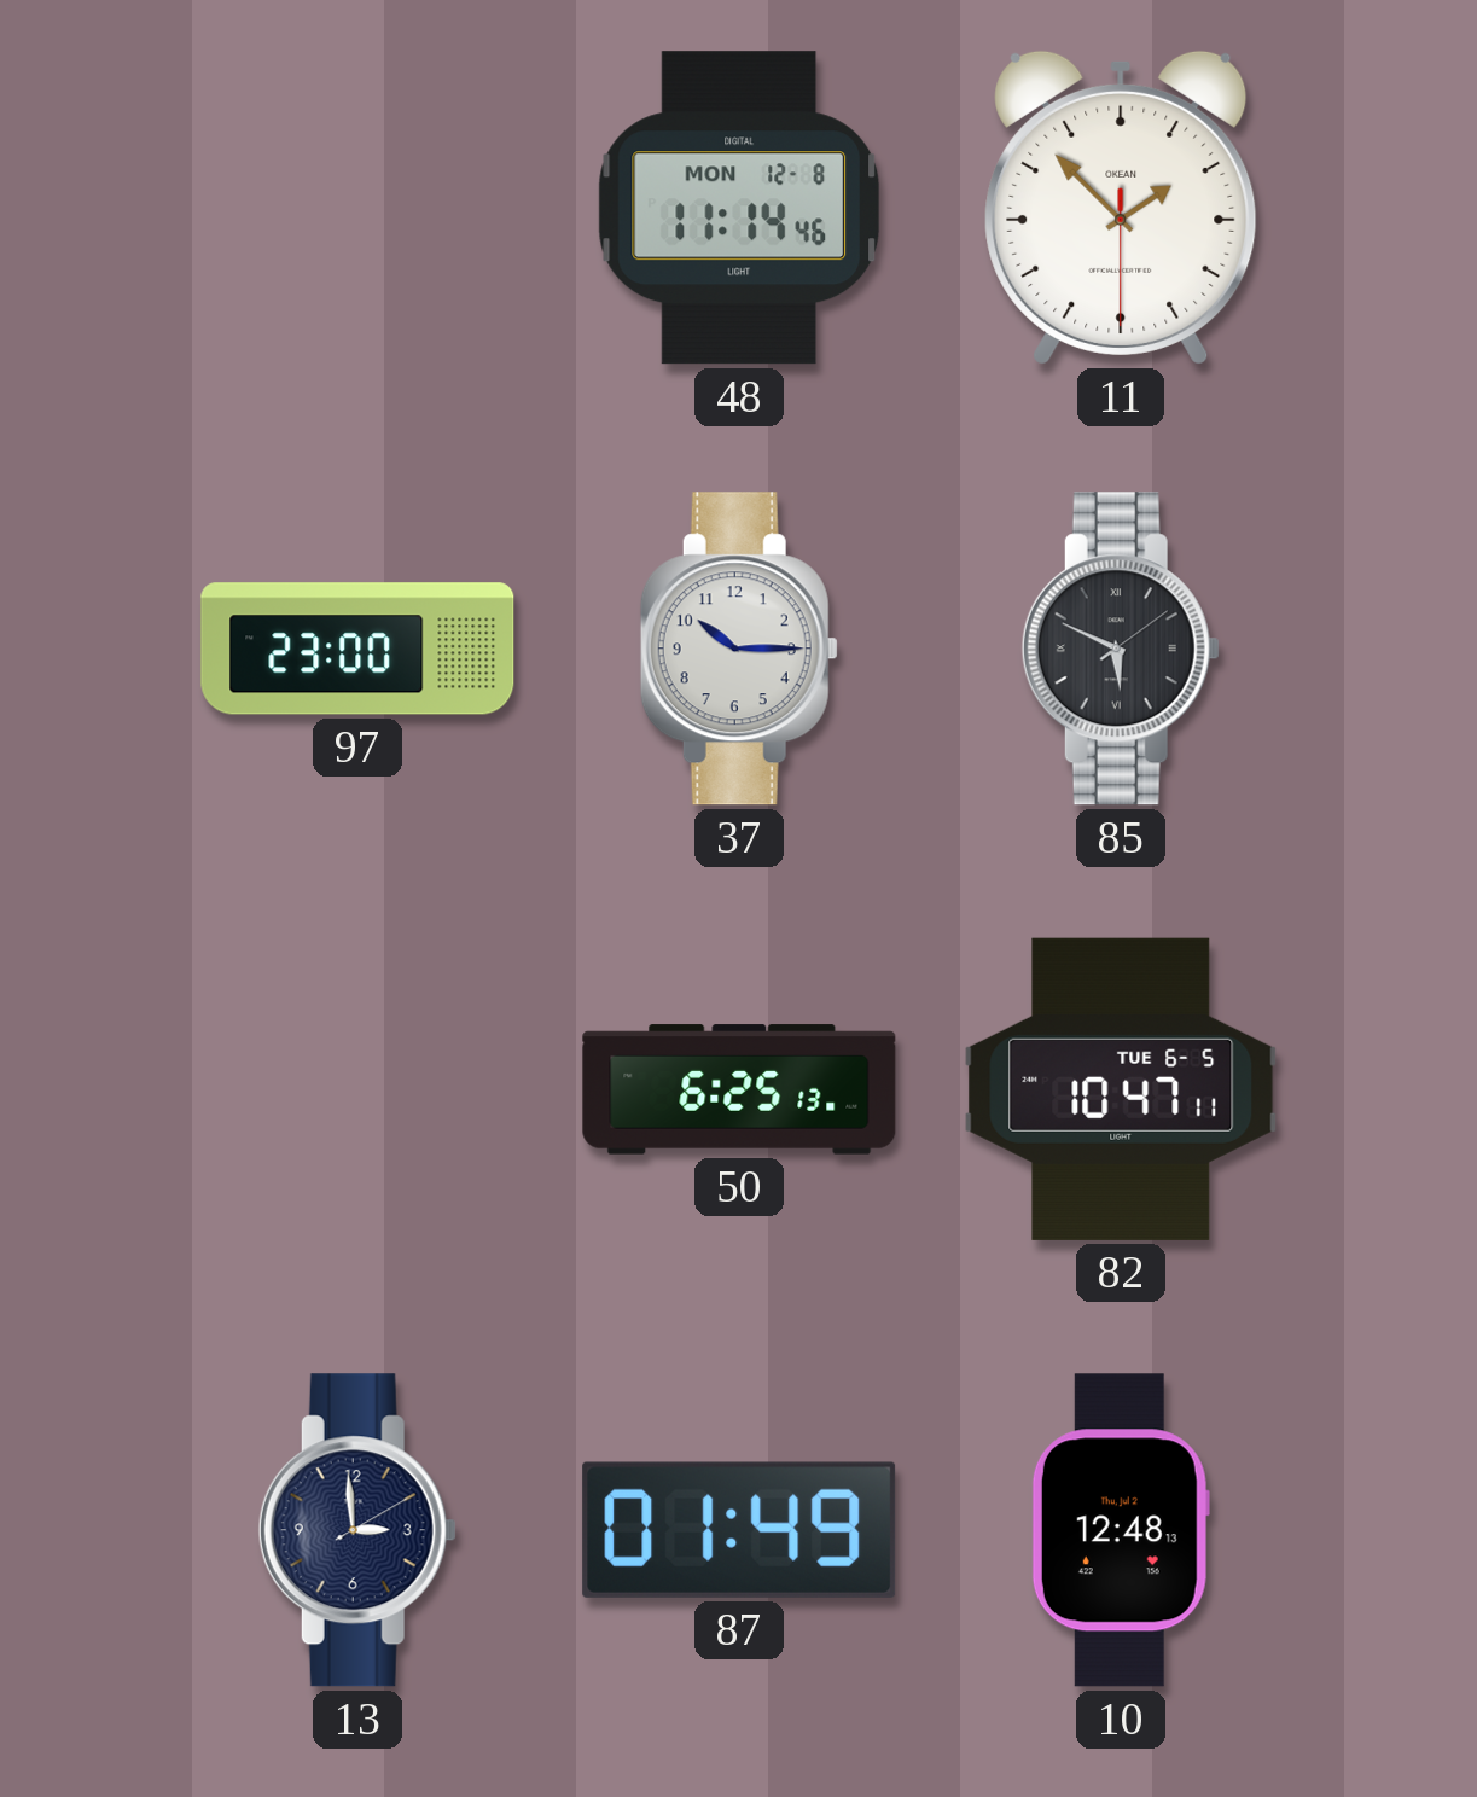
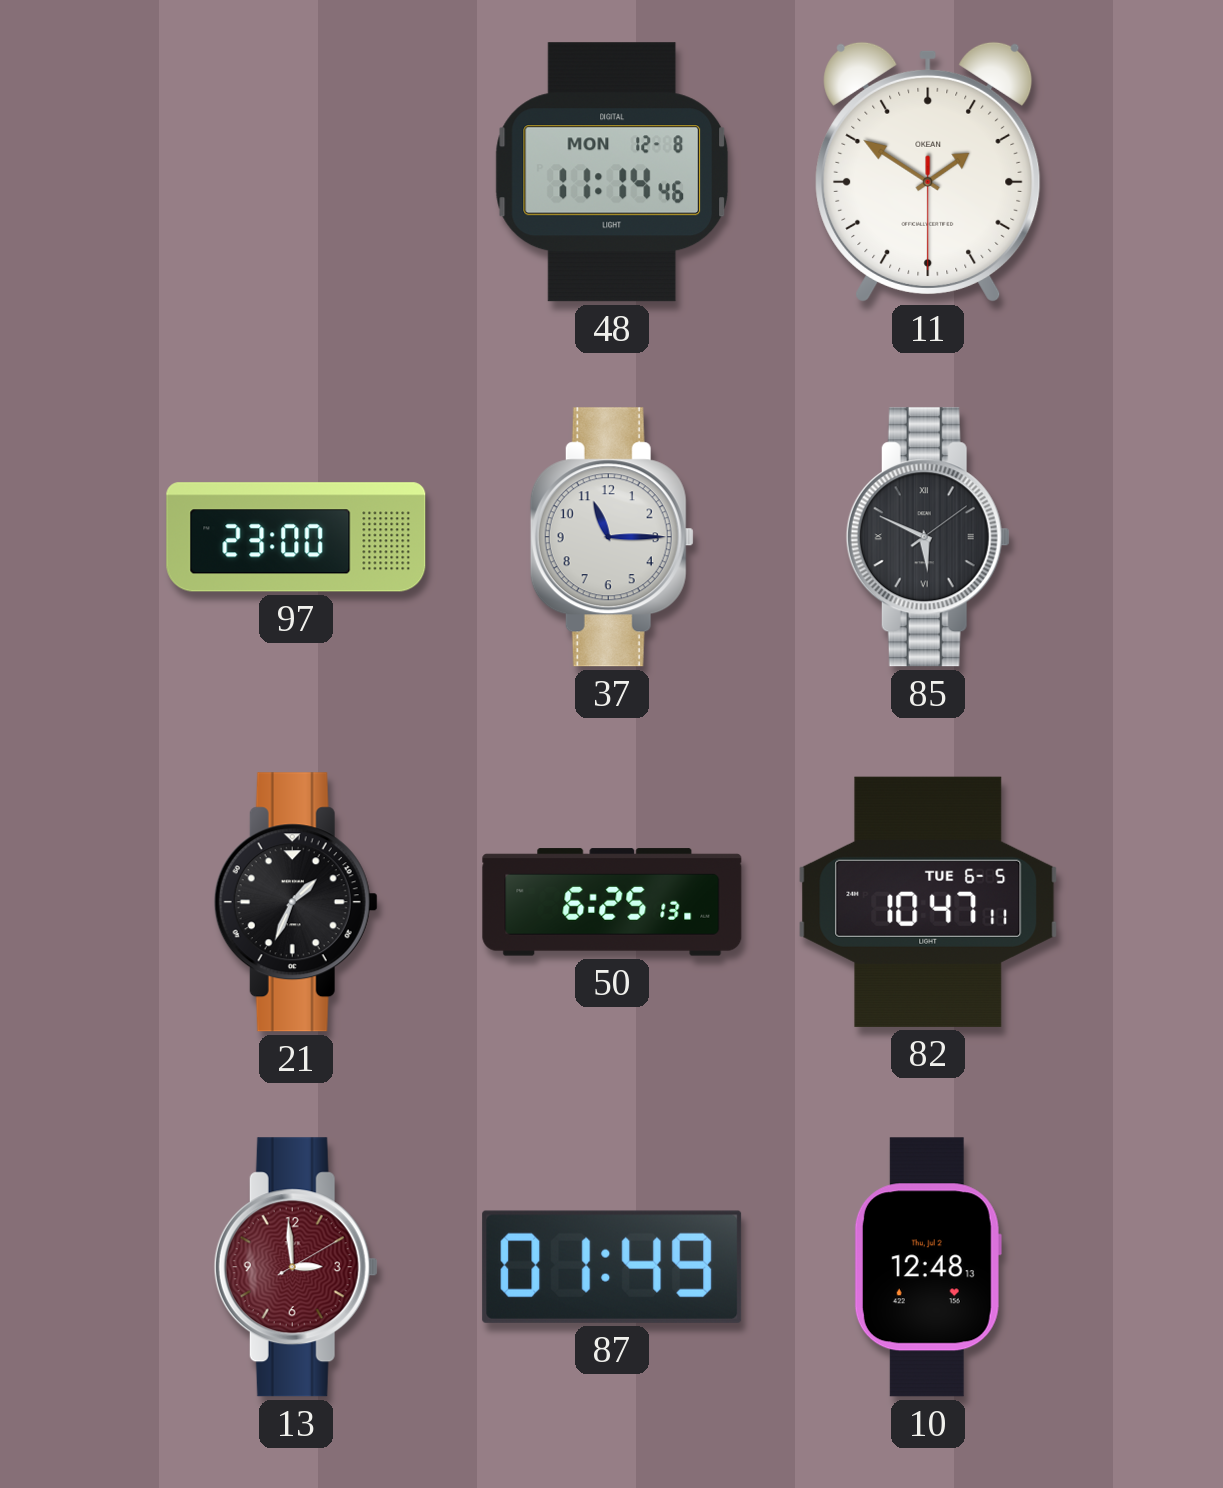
11: 1:52 -> 1:50
37: 10:15 -> 11:15
21: none -> 1:34
13 dial: navy -> burgundy
